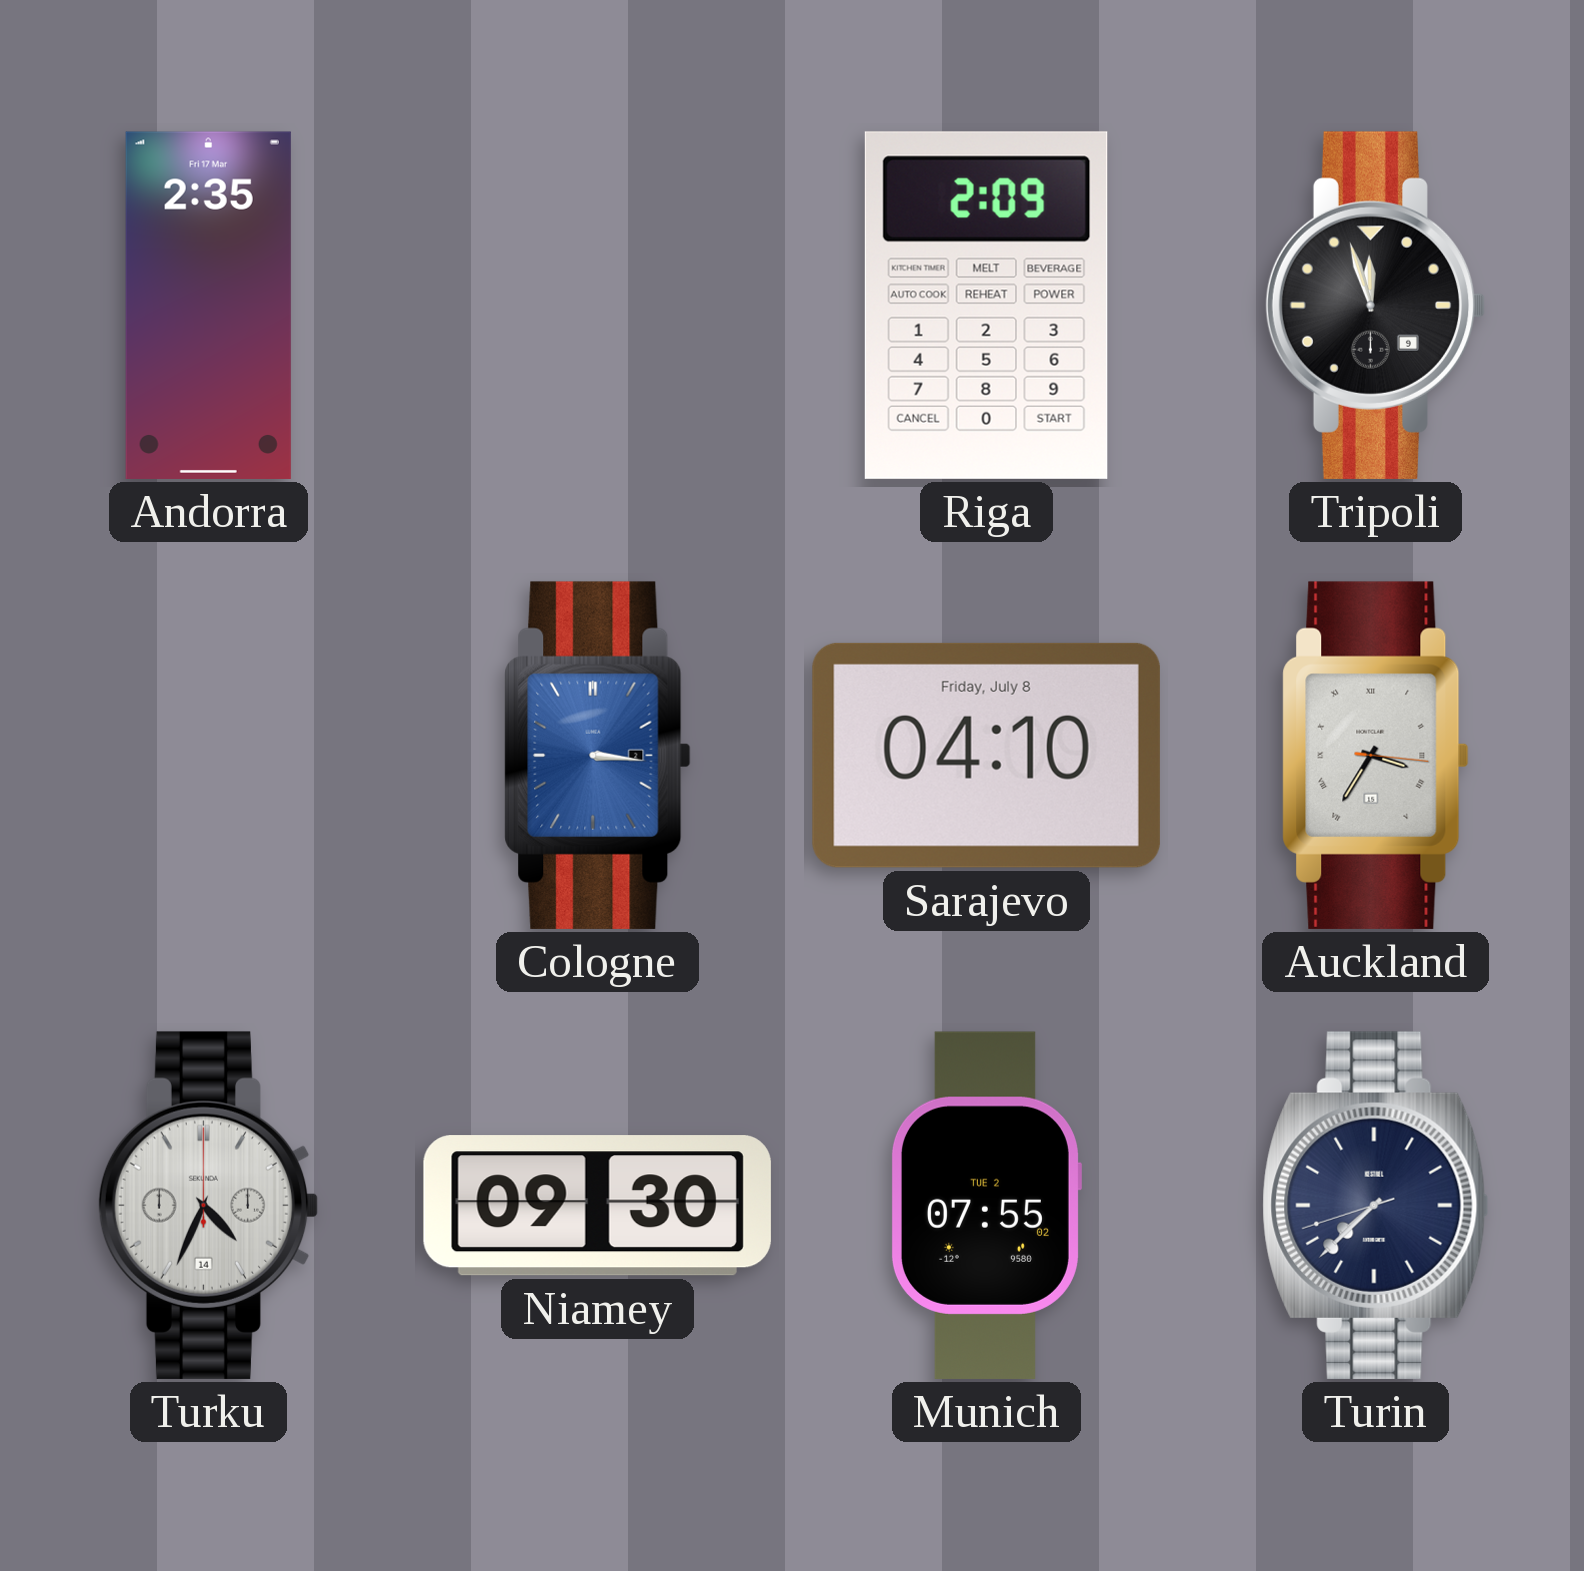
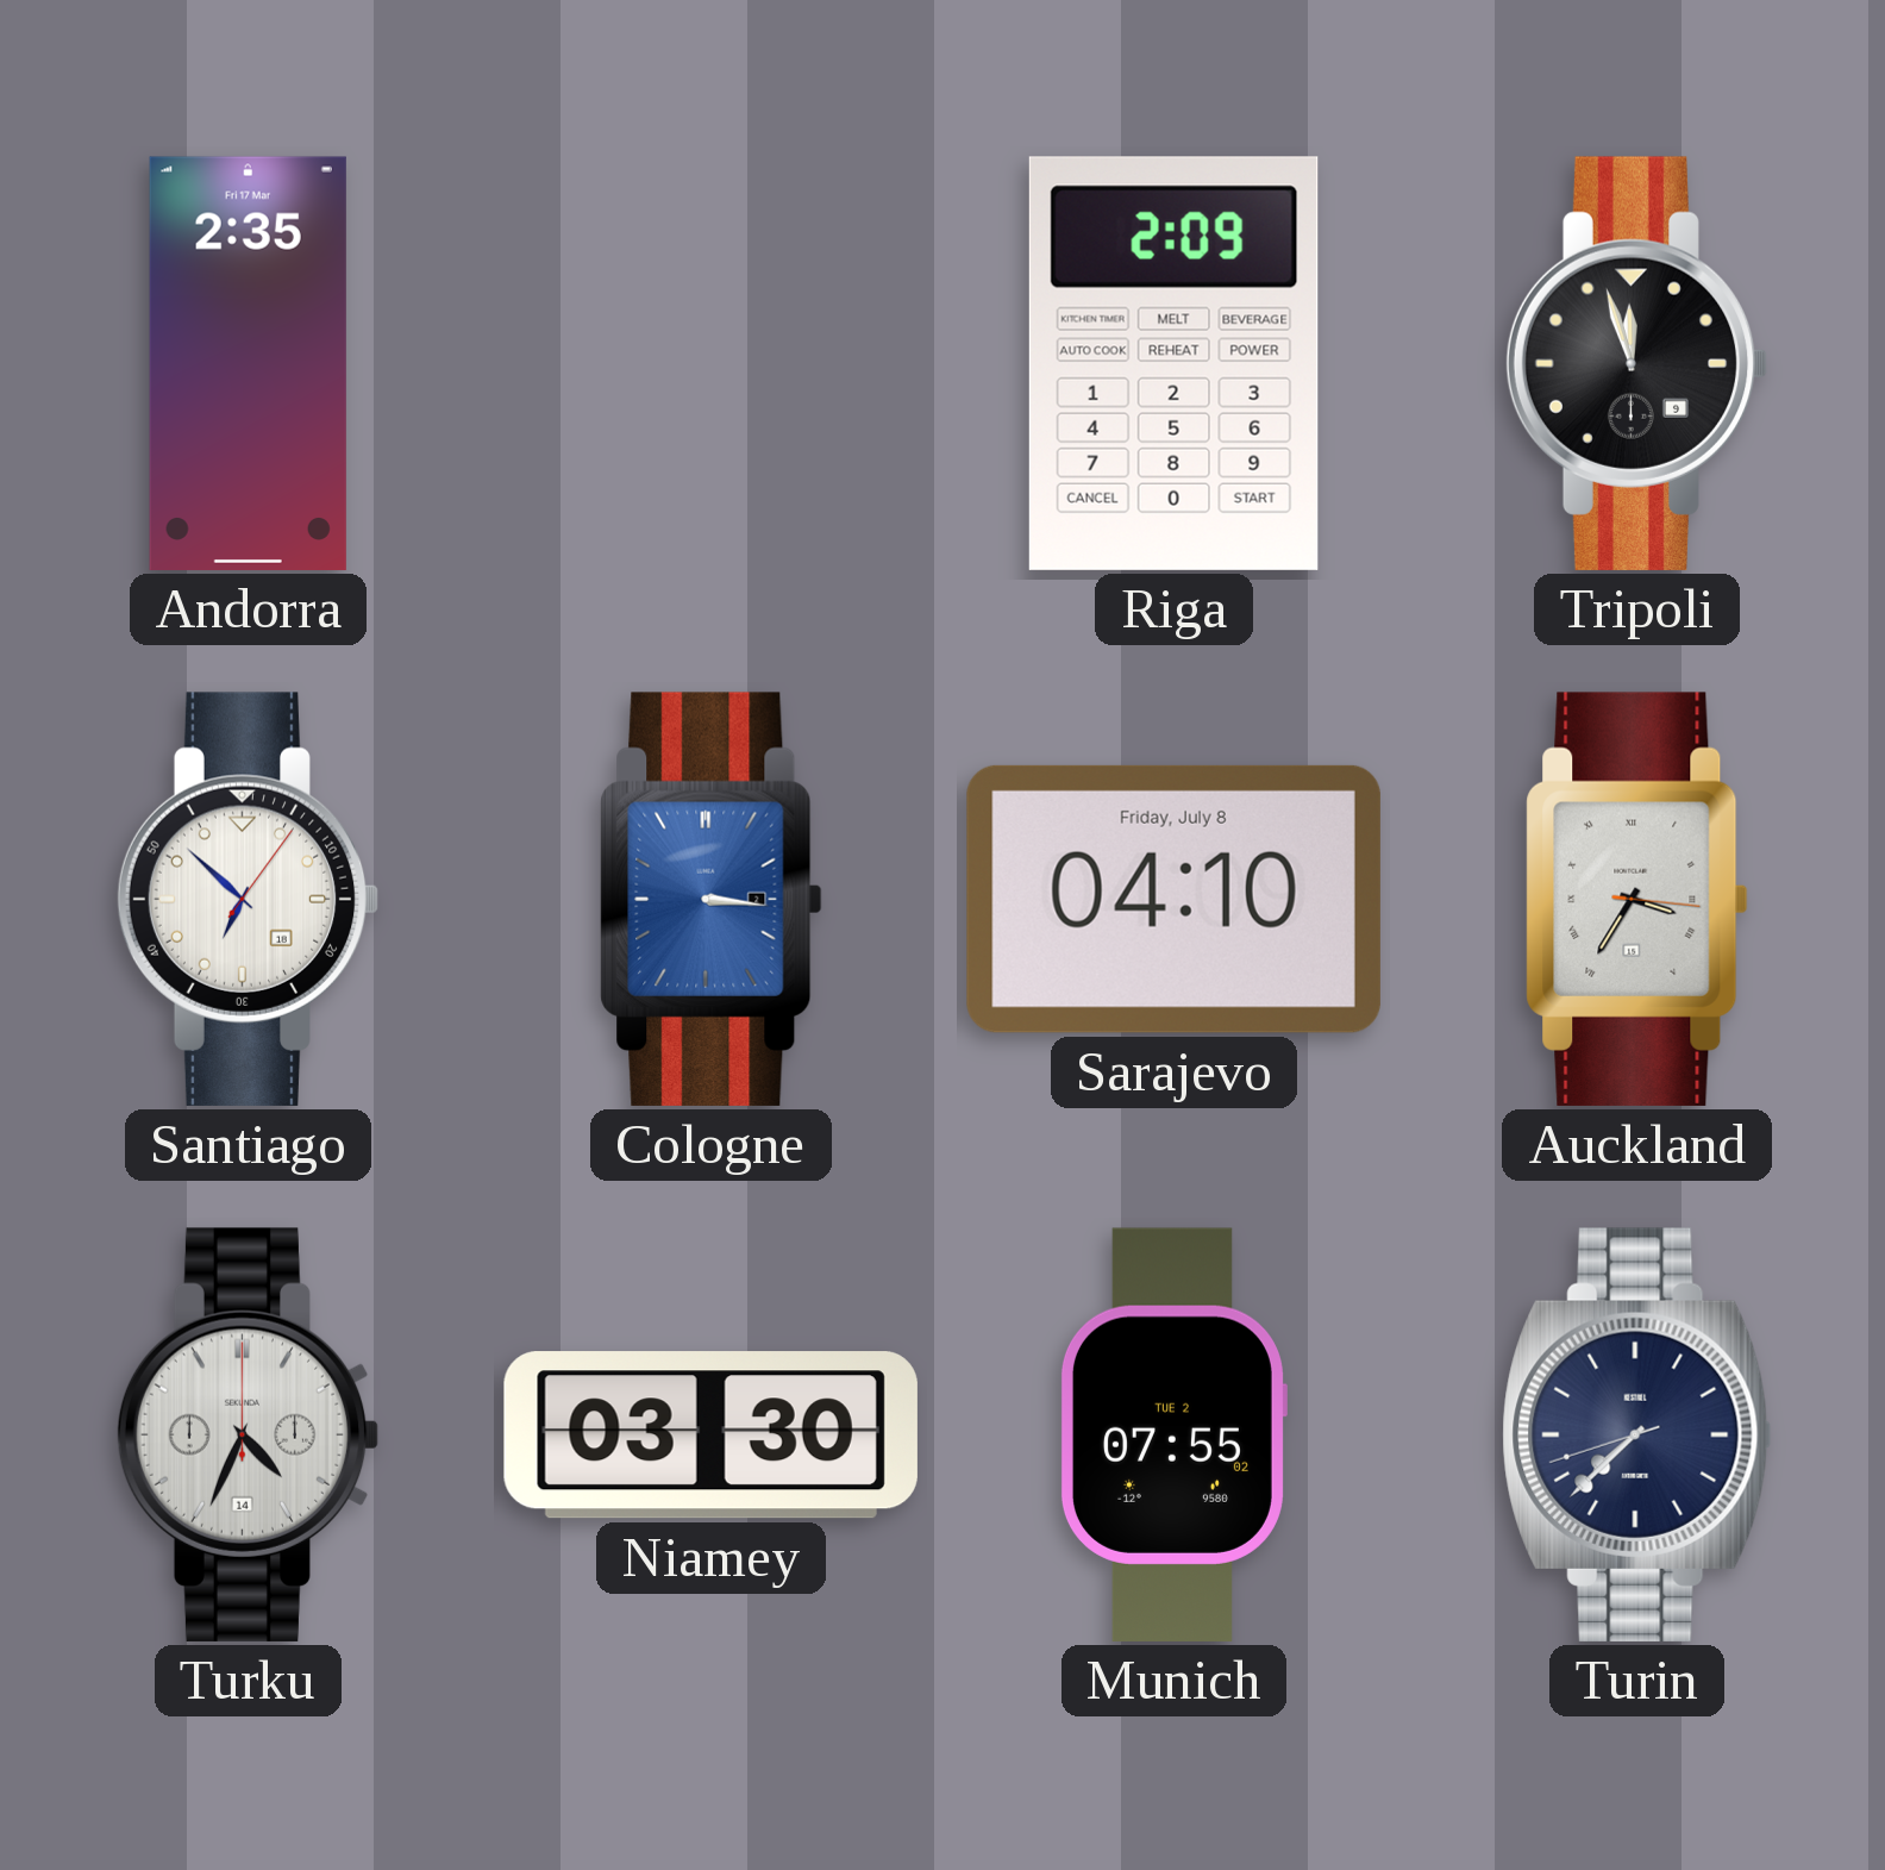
Santiago: none -> 6:52
Niamey: 09:30 -> 03:30
